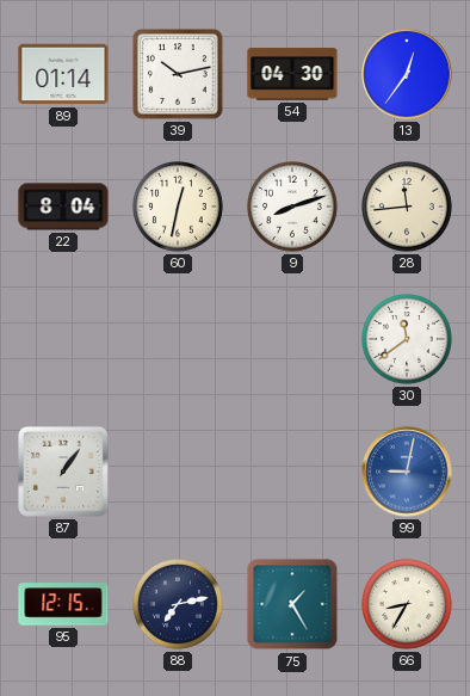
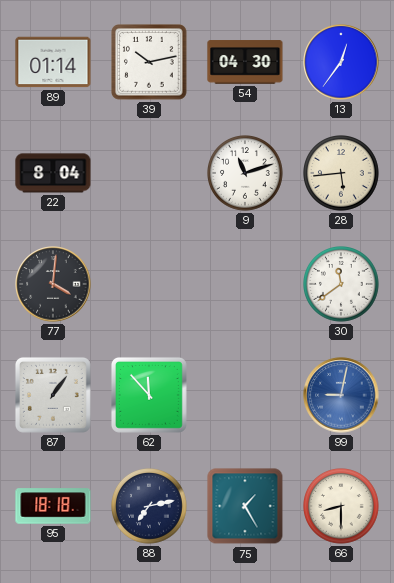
60: 12:32 -> none
9: 8:12 -> 11:12
28: 11:44 -> 5:44
77: none -> 4:01
62: none -> 11:53
95: 12:15 -> 18:18
66: 8:35 -> 8:30
